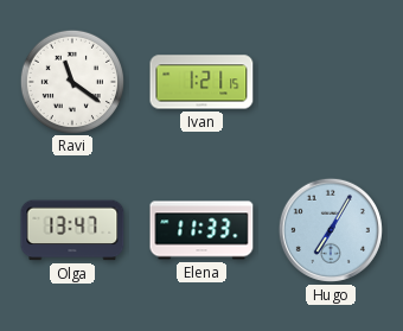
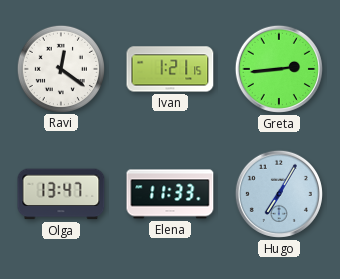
Ravi: 11:21 -> 12:21
Greta: none -> 2:44
